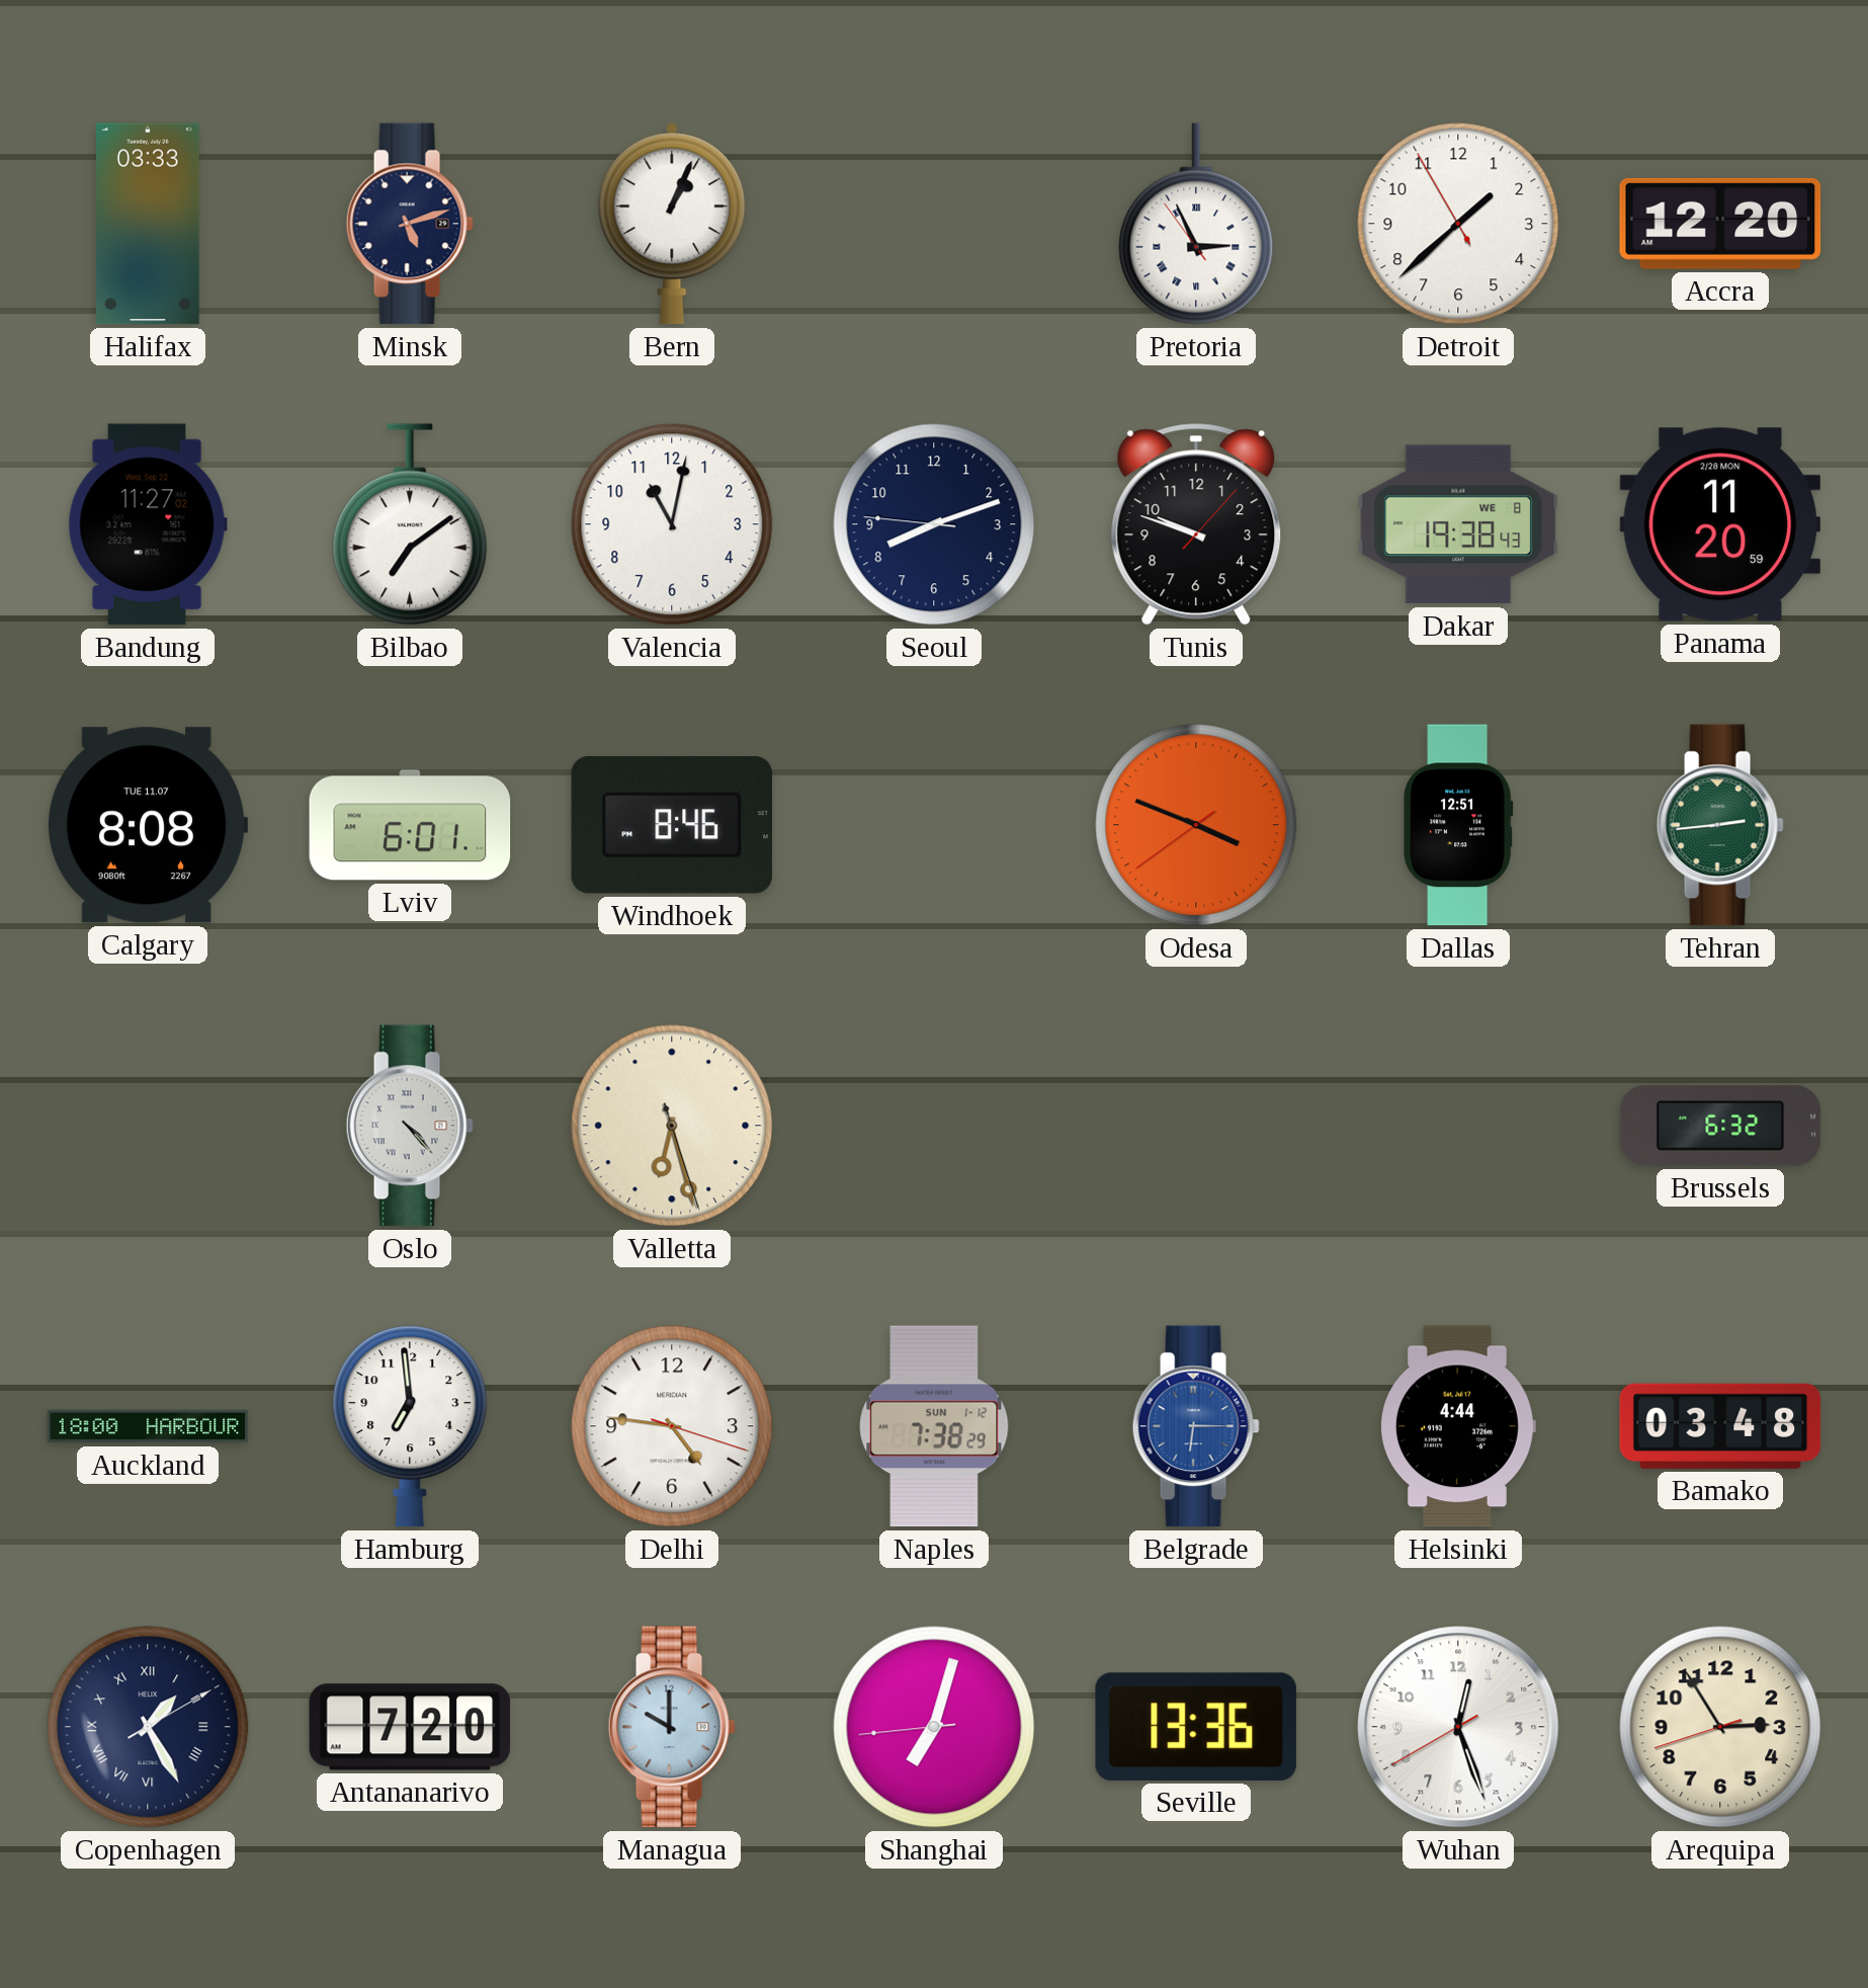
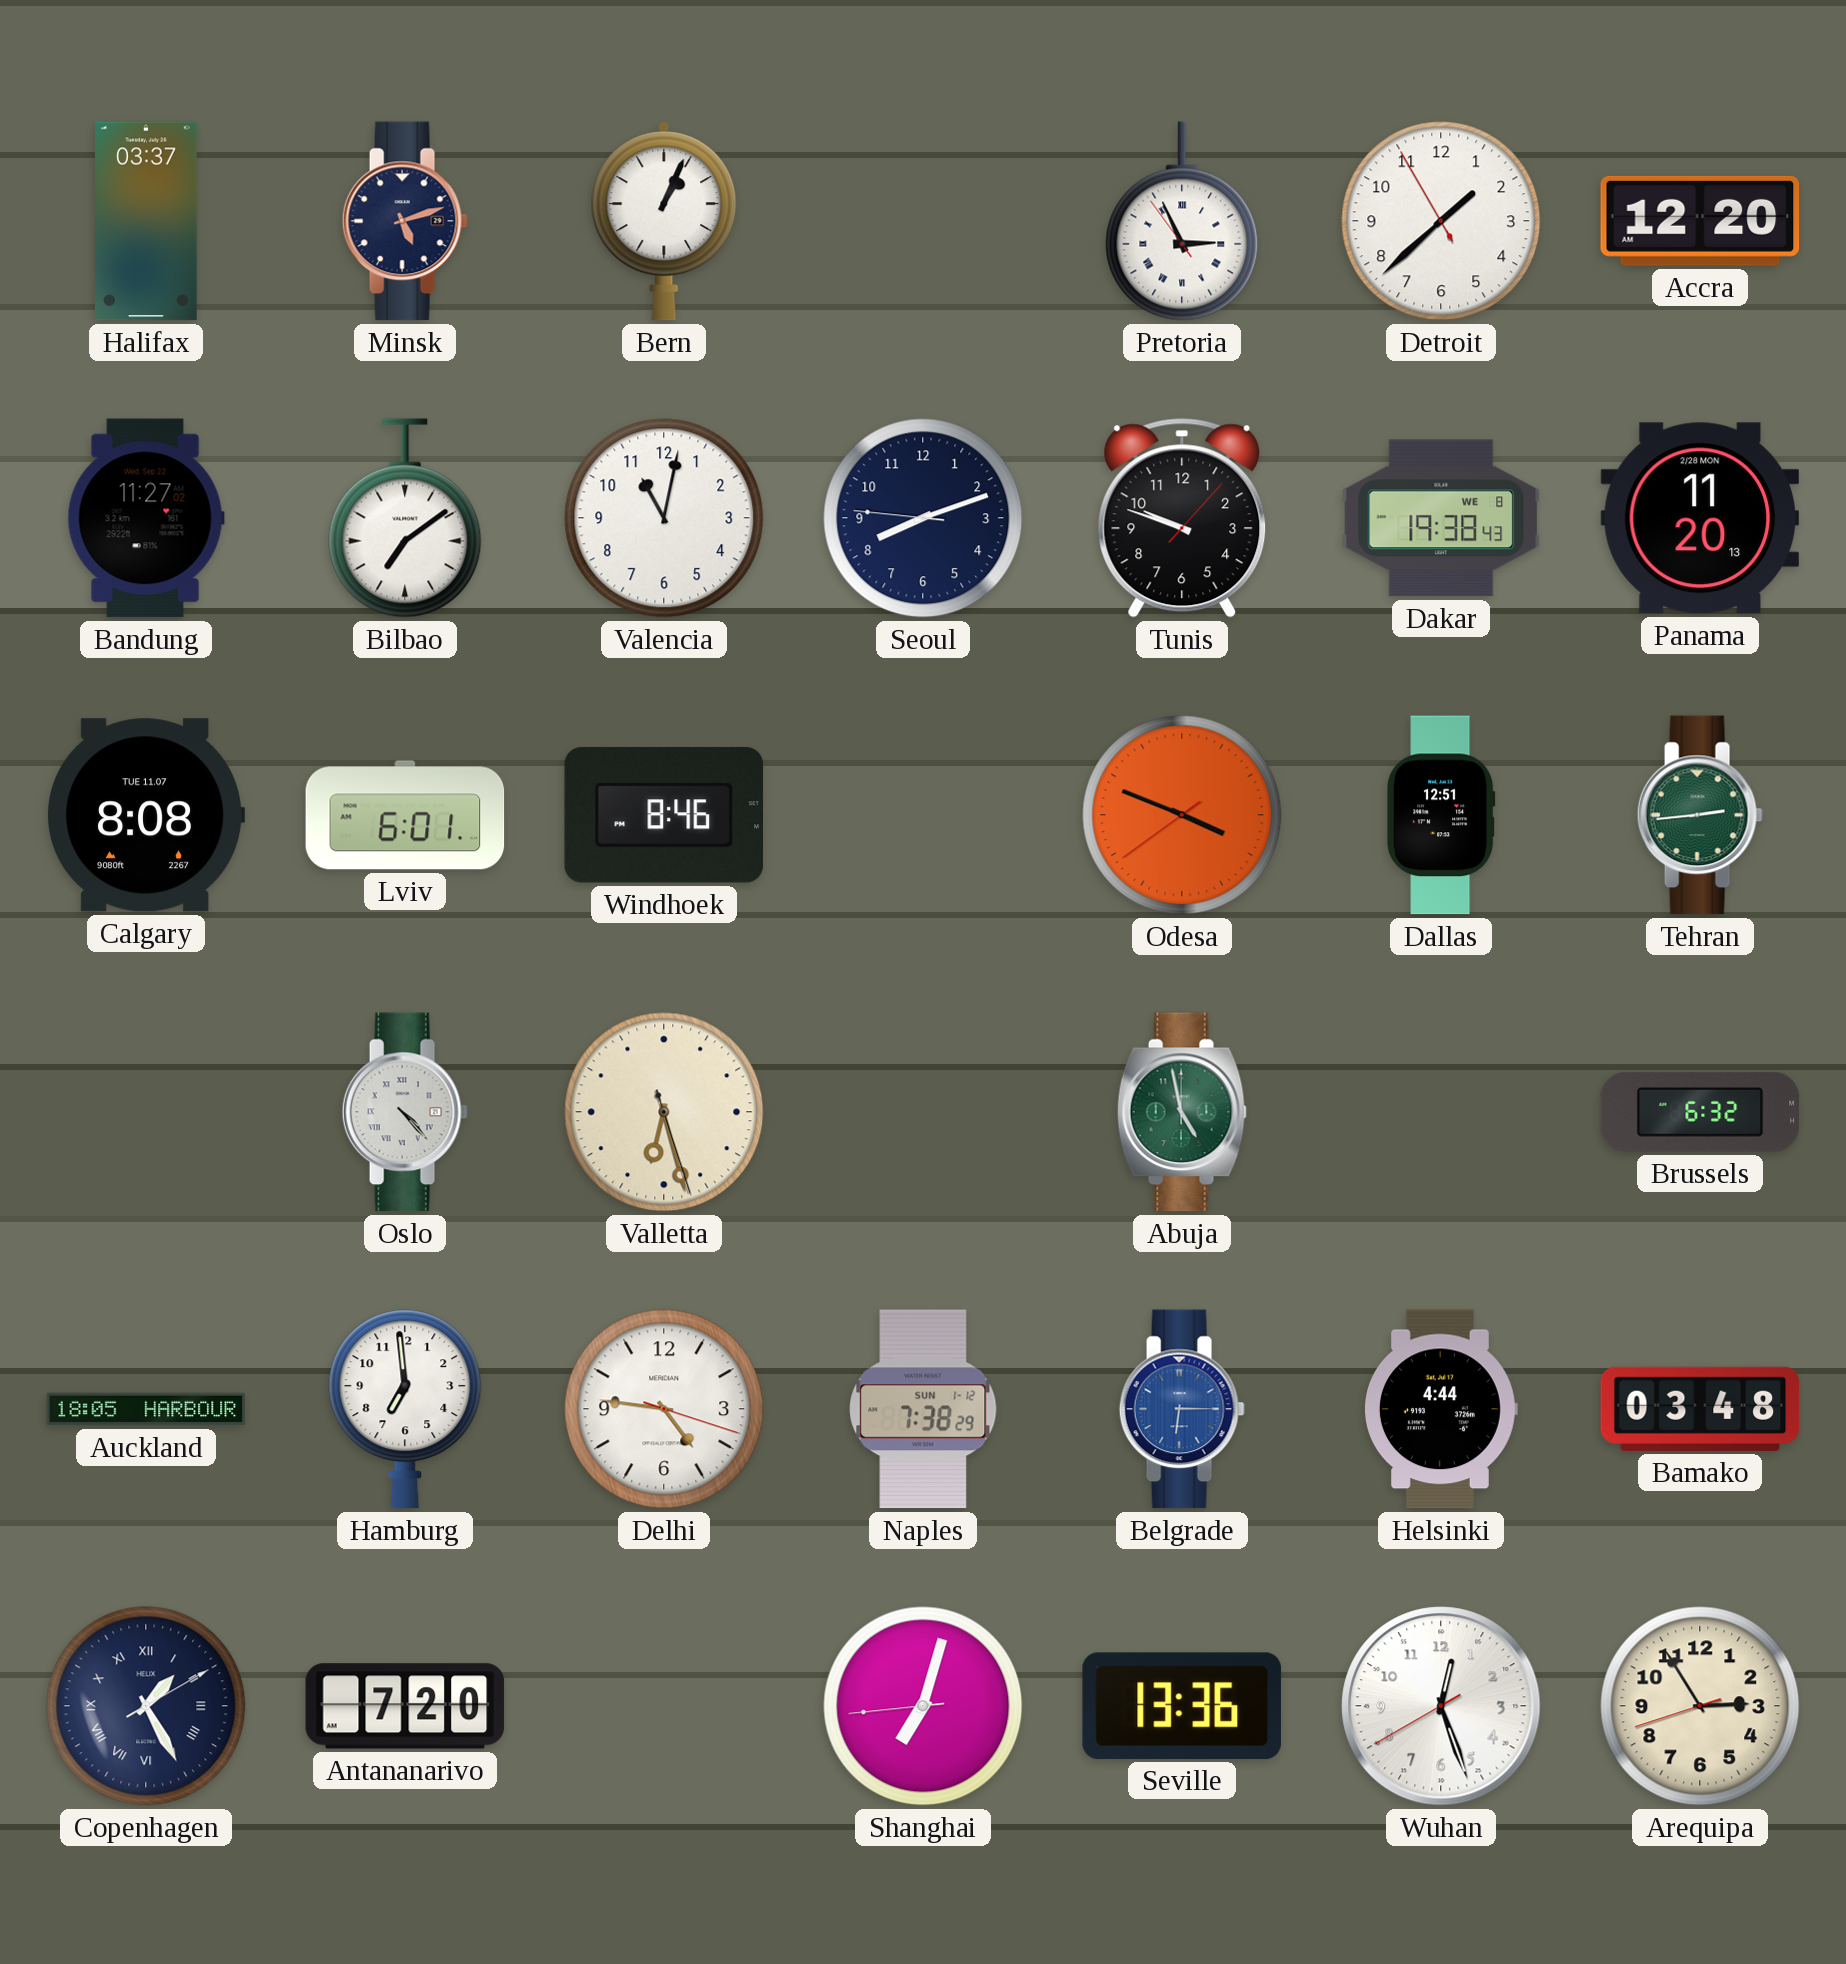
Halifax: 03:33 -> 03:37
Panama: 11:20:59 -> 11:20:13
Abuja: none -> 4:58
Auckland: 18:00 -> 18:05
Managua: 10:00 -> none
